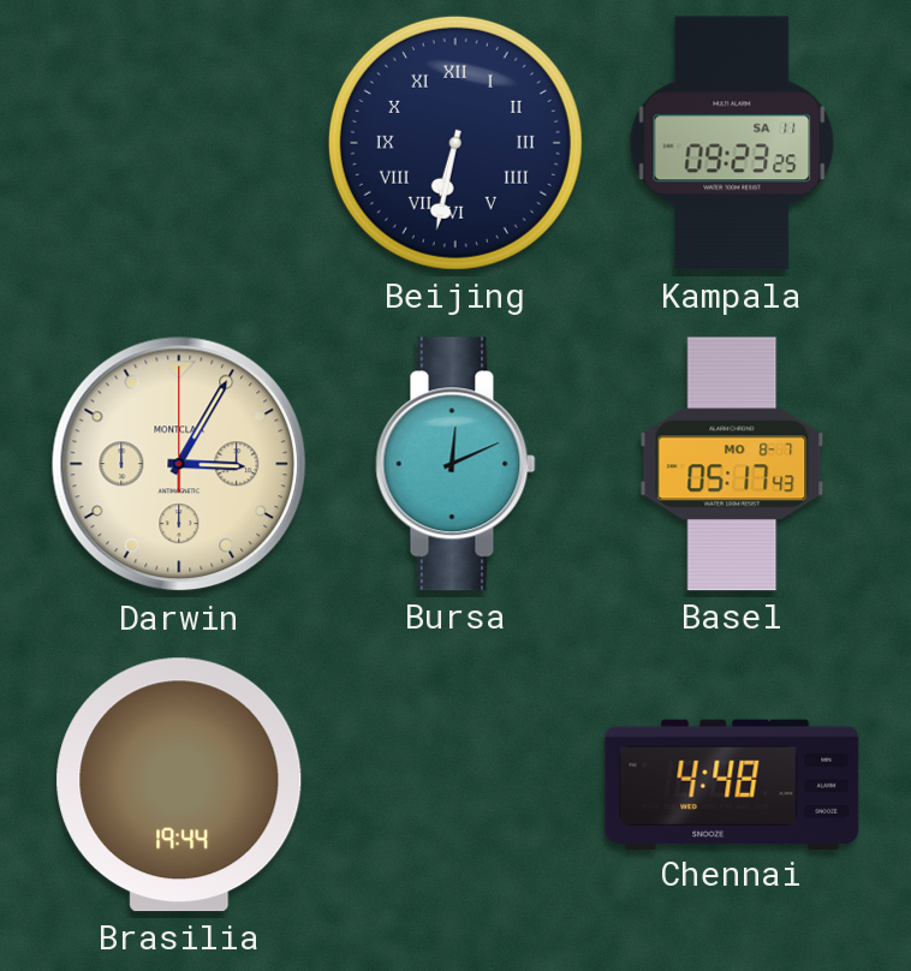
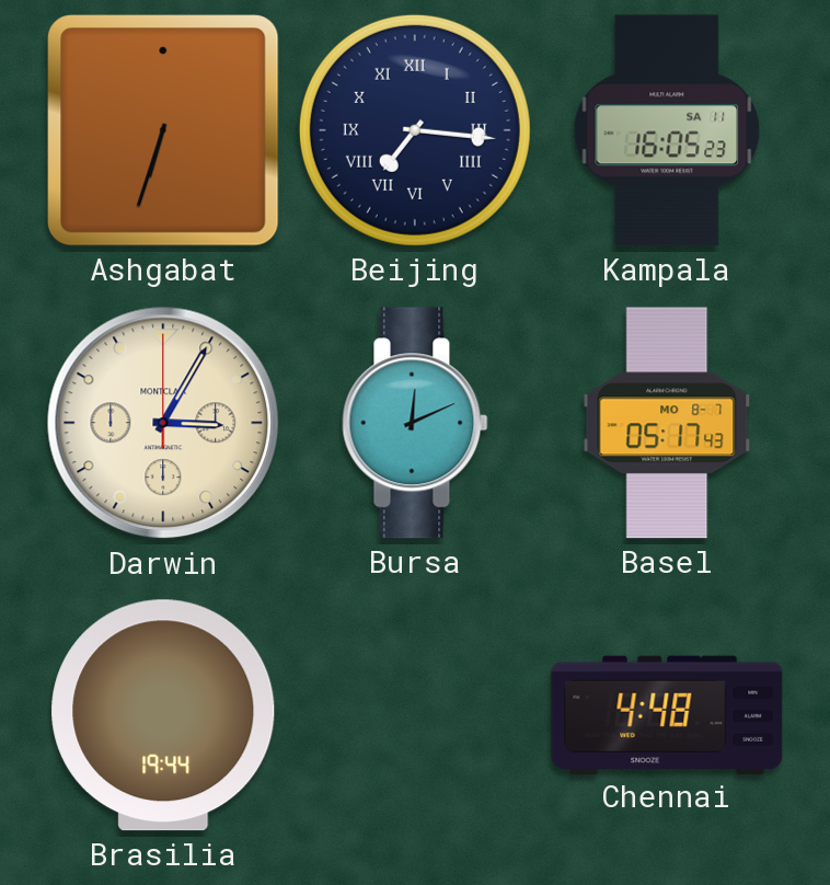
Ashgabat: none -> 6:33
Beijing: 6:32 -> 7:16
Kampala: 09:23 -> 16:05
